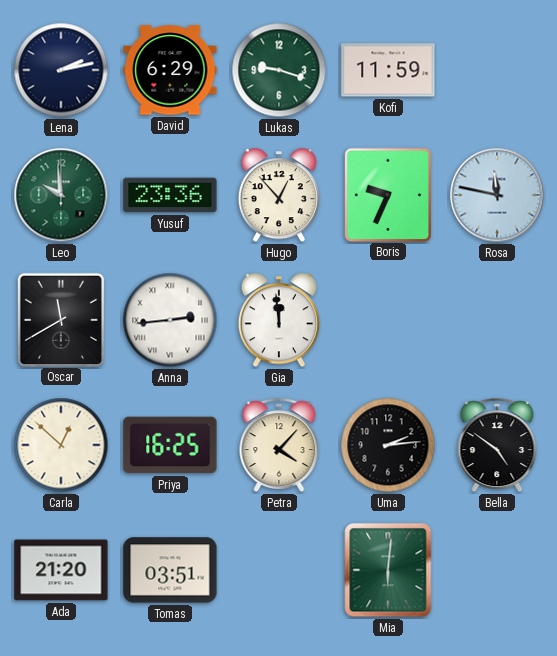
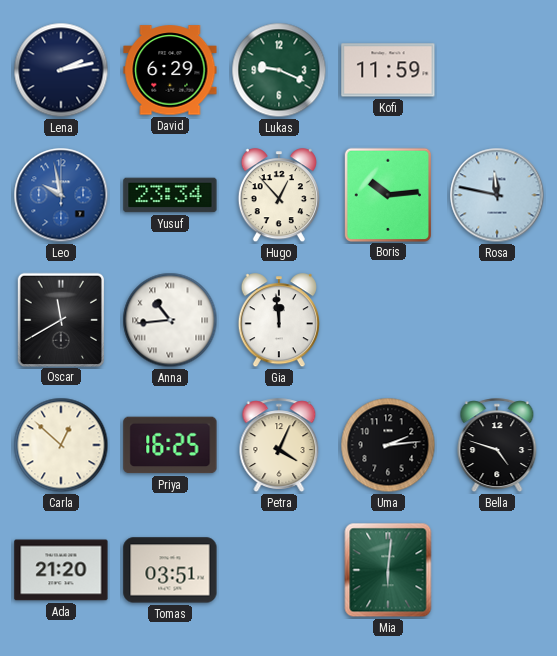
Lukas: 9:18 -> 9:19
Leo: 9:59 -> 9:58
Leo dial: green -> blue
Yusuf: 23:36 -> 23:34
Boris: 9:34 -> 10:14
Anna: 2:44 -> 10:44
Petra: 4:07 -> 4:04
Bella: 4:51 -> 4:48
